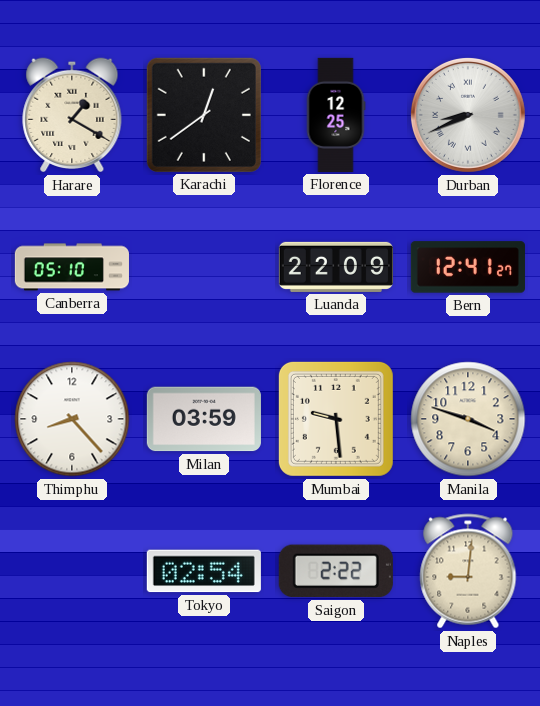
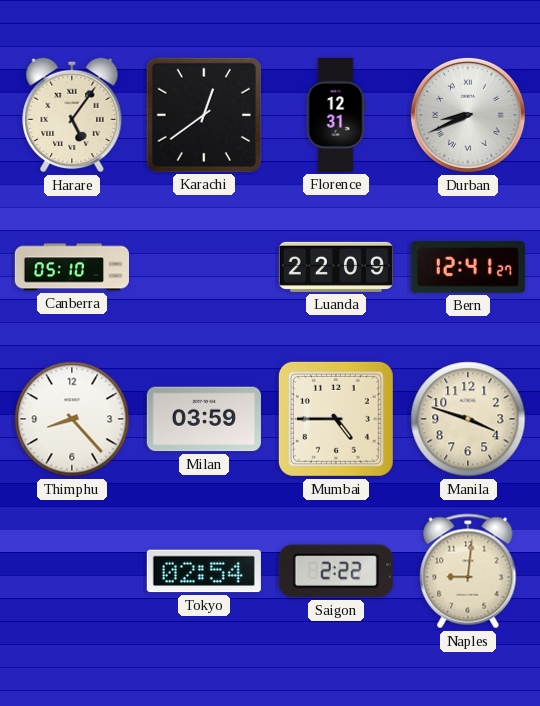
Harare: 1:20 -> 5:06
Florence: 12:25 -> 12:31
Mumbai: 9:29 -> 4:45
